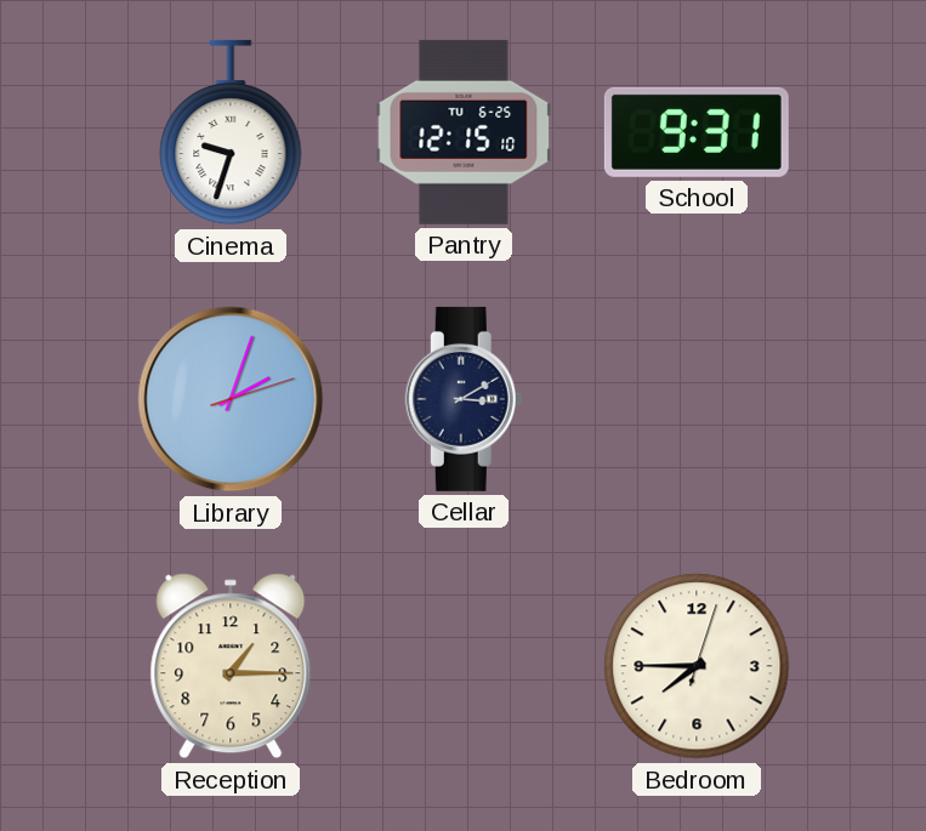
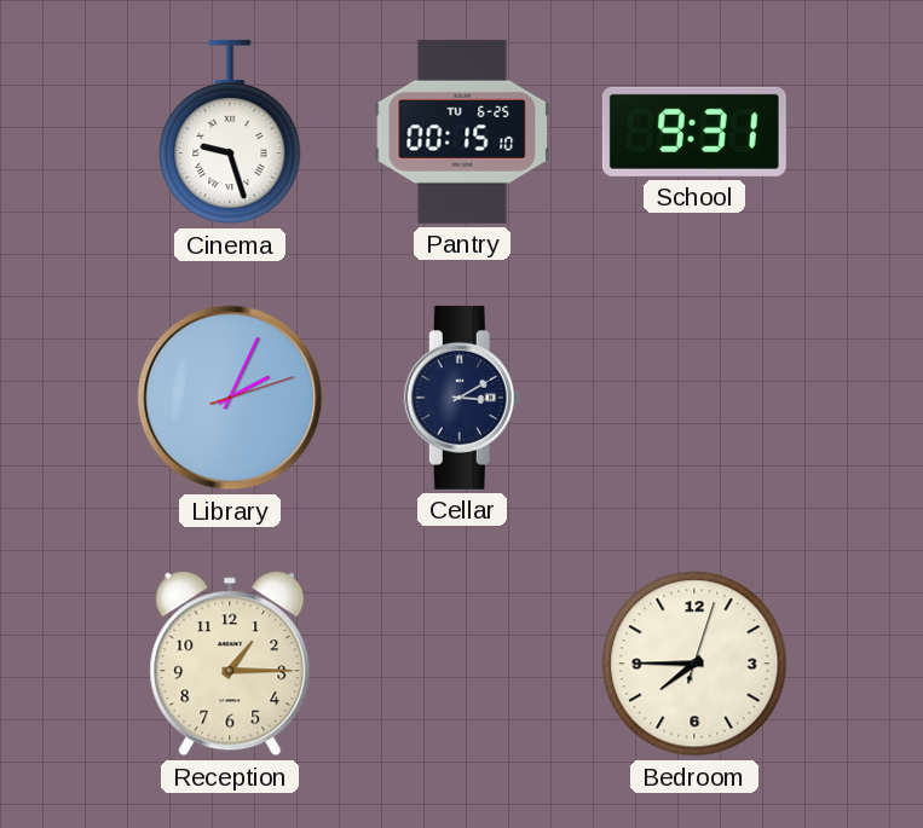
Cinema: 9:33 -> 9:27
Pantry: 12:15 -> 00:15
Library: 2:03 -> 2:04
